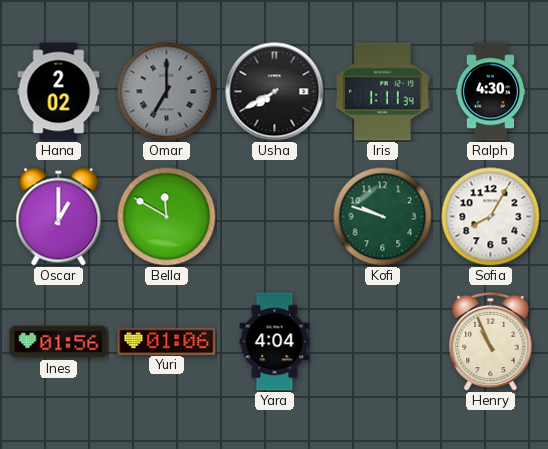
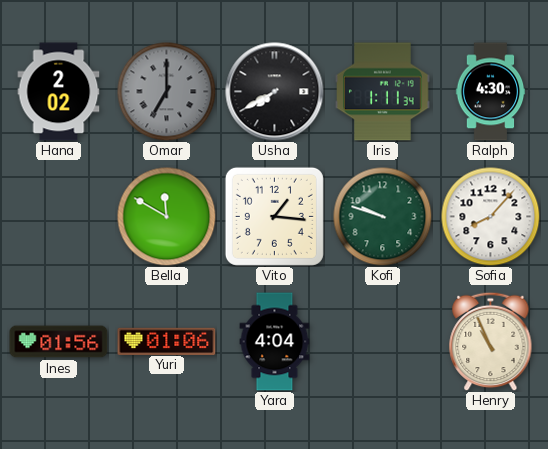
Oscar: 1:00 -> none
Vito: none -> 1:16
Sofia: 8:05 -> 8:07
